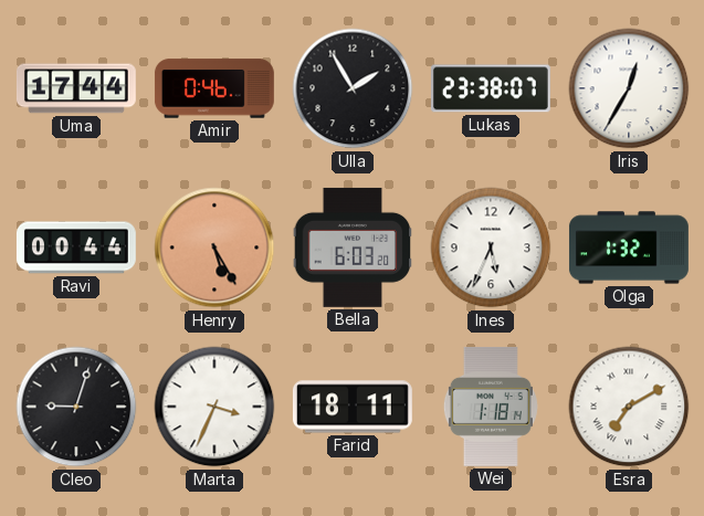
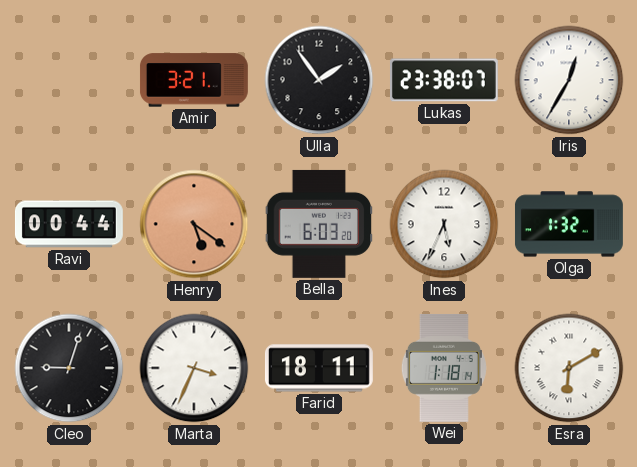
Uma: 17:44 -> none
Amir: 0:46 -> 3:21
Ulla: 1:55 -> 1:54
Henry: 5:25 -> 5:21
Esra: 7:10 -> 6:10
